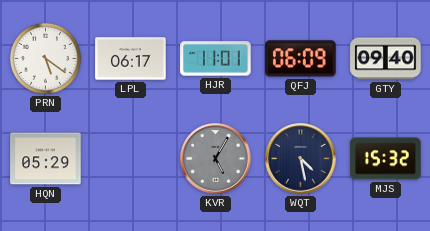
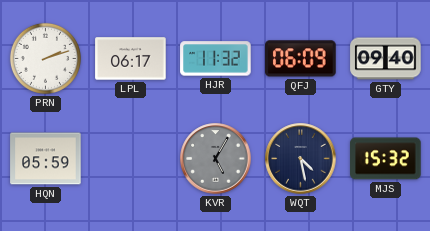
PRN: 5:21 -> 2:12
HJR: 11:01 -> 11:32
HQN: 05:29 -> 05:59
